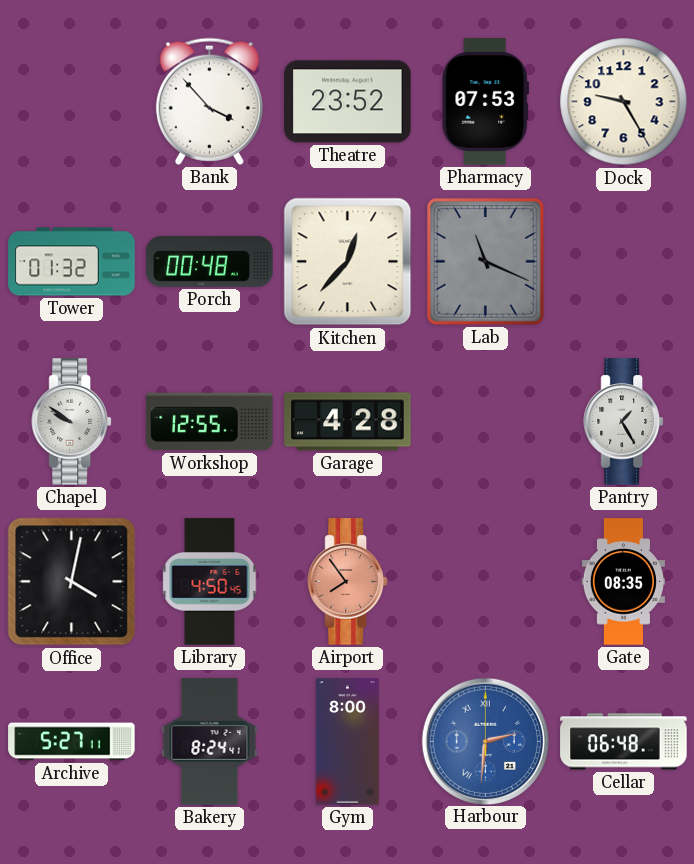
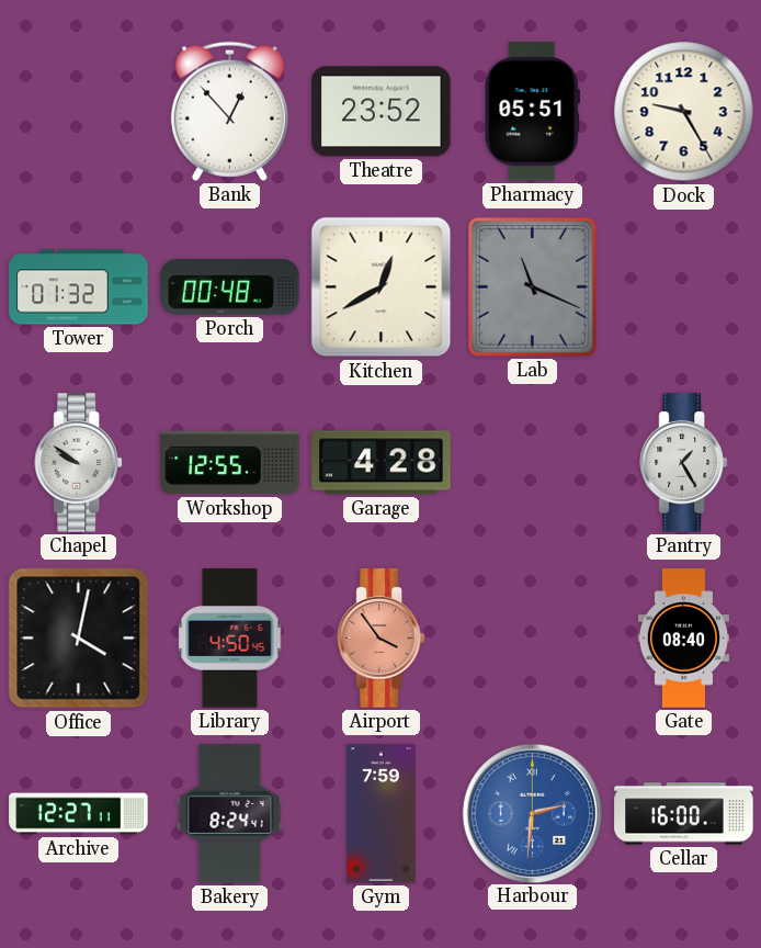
Bank: 3:53 -> 12:53
Pharmacy: 07:53 -> 05:51
Kitchen: 12:37 -> 12:40
Airport: 7:54 -> 3:54
Gate: 08:35 -> 08:40
Archive: 5:27 -> 12:27
Gym: 8:00 -> 7:59
Cellar: 06:48 -> 16:00
